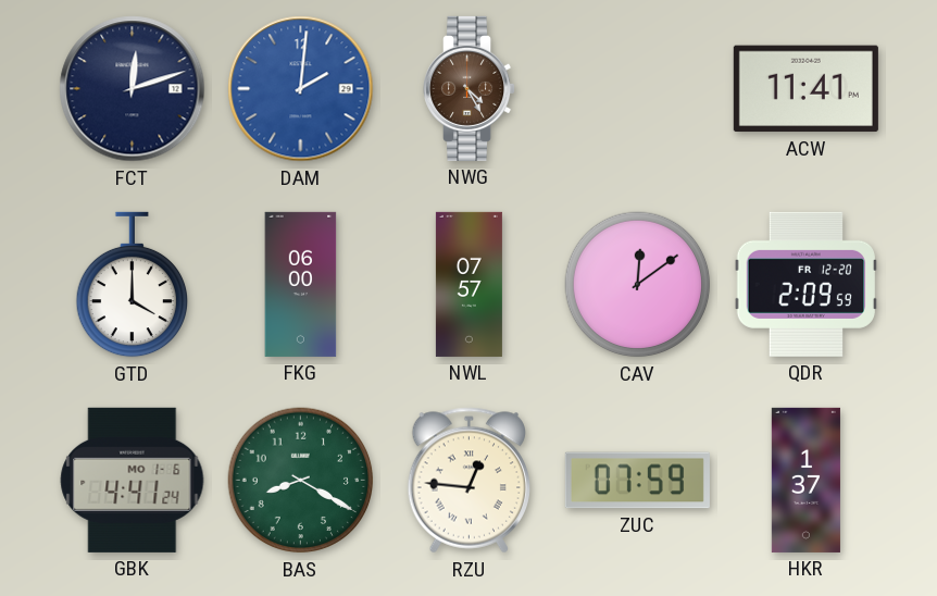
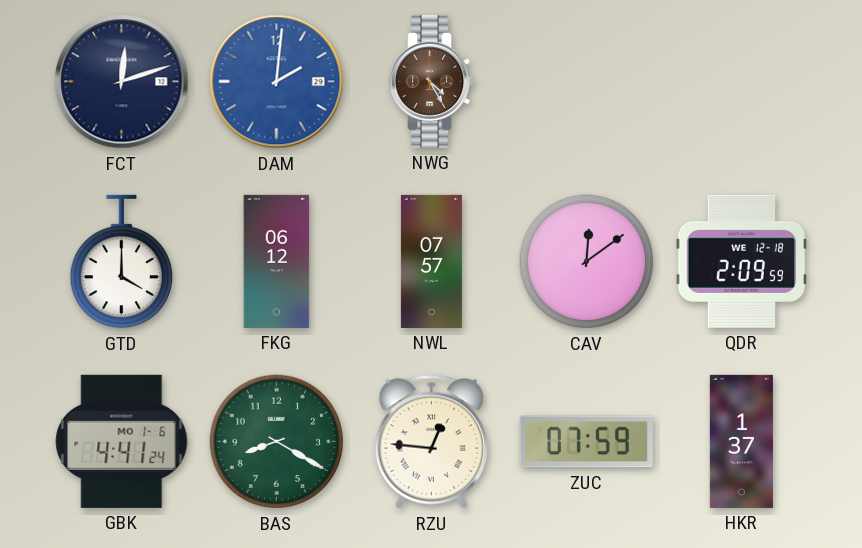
ACW: 11:41 -> none
FKG: 06:00 -> 06:12
QDR date: FR 12-20 -> WE 12-18
